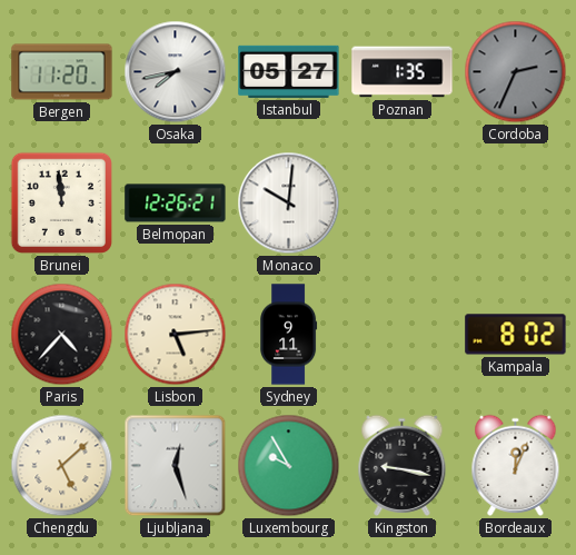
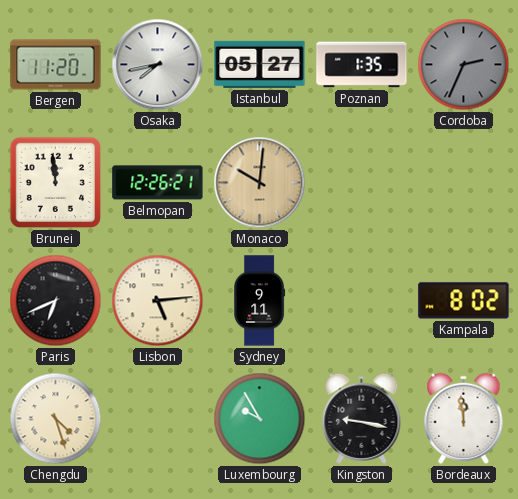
Monaco dial: white -> champagne
Paris: 4:37 -> 6:41
Chengdu: 5:08 -> 4:27
Ljubljana: 12:27 -> none
Bordeaux: 12:04 -> 11:59
